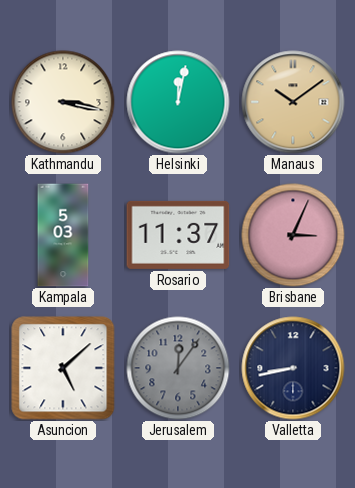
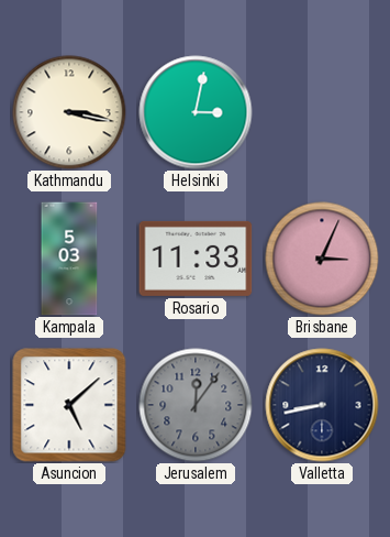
Helsinki: 12:02 -> 3:02
Manaus: 10:09 -> none
Rosario: 11:37 -> 11:33
